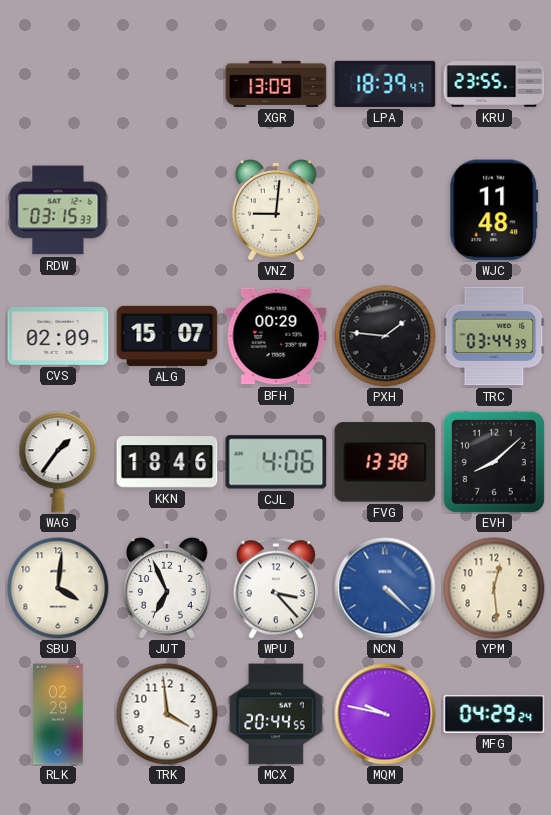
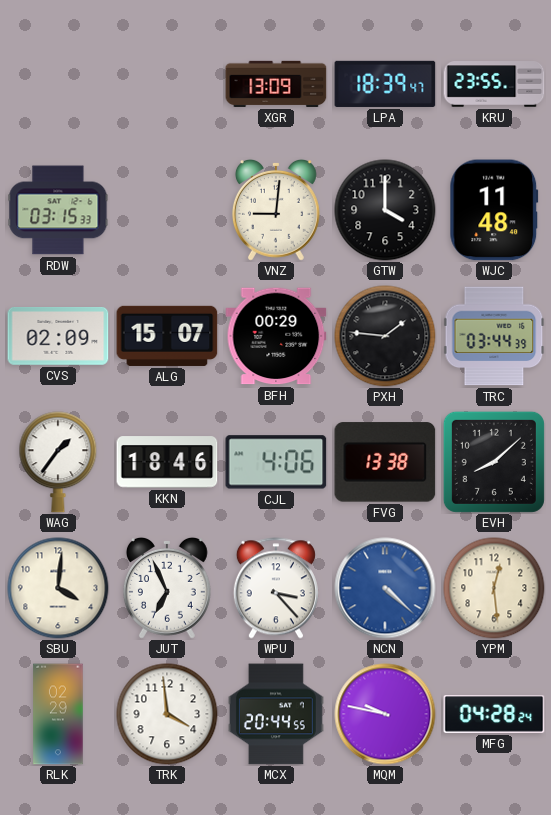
GTW: none -> 4:00
MFG: 04:29 -> 04:28
